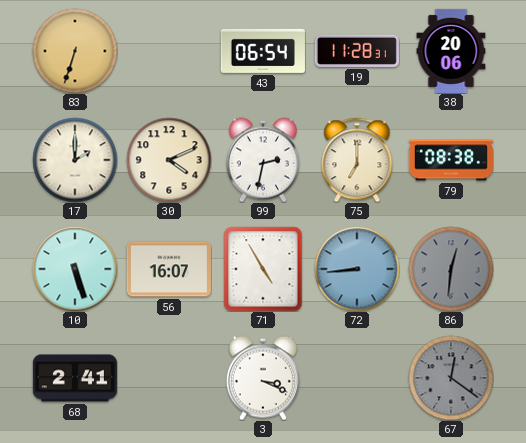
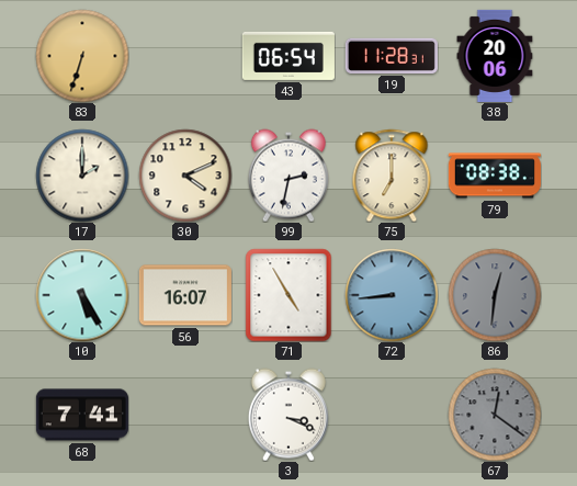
10: 5:27 -> 5:25
68: 2:41 -> 7:41
